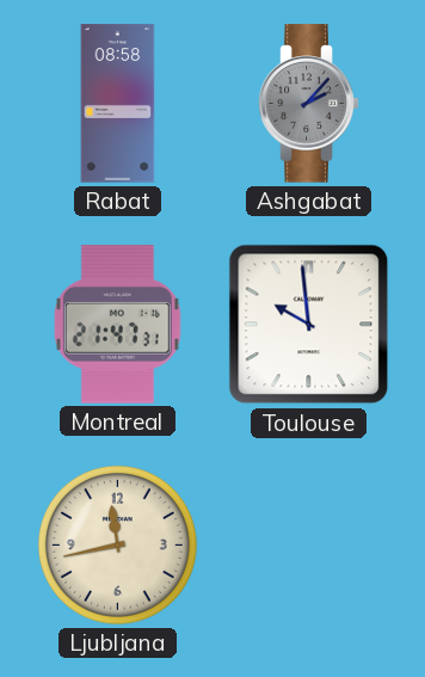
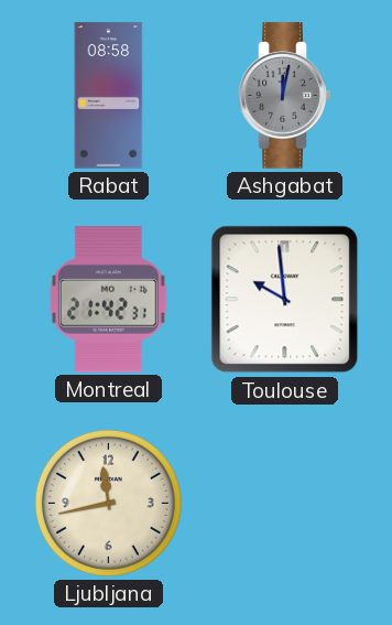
Ashgabat: 2:07 -> 12:02
Montreal: 21:47 -> 21:42
